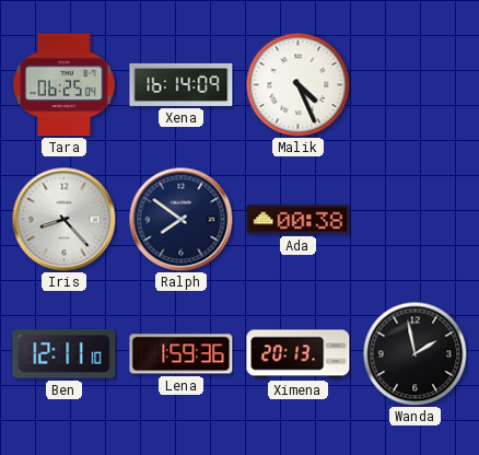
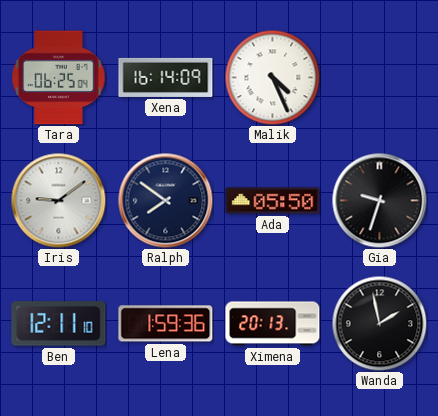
Iris: 8:23 -> 9:09
Ada: 00:38 -> 05:50
Gia: none -> 9:33
